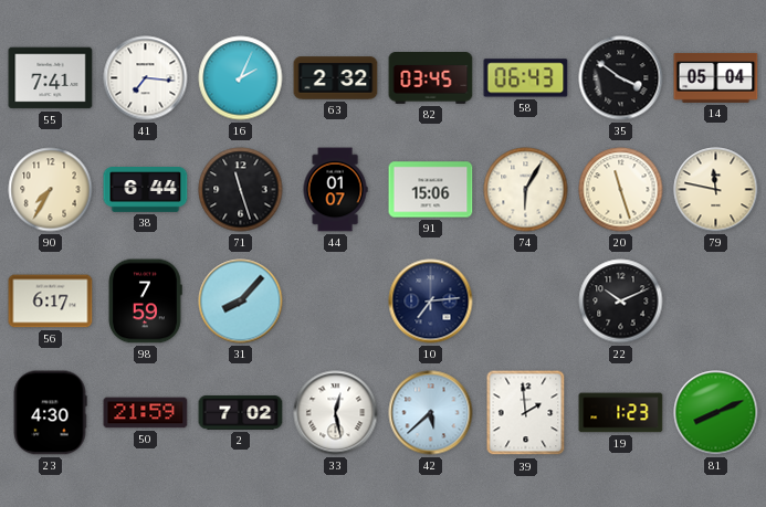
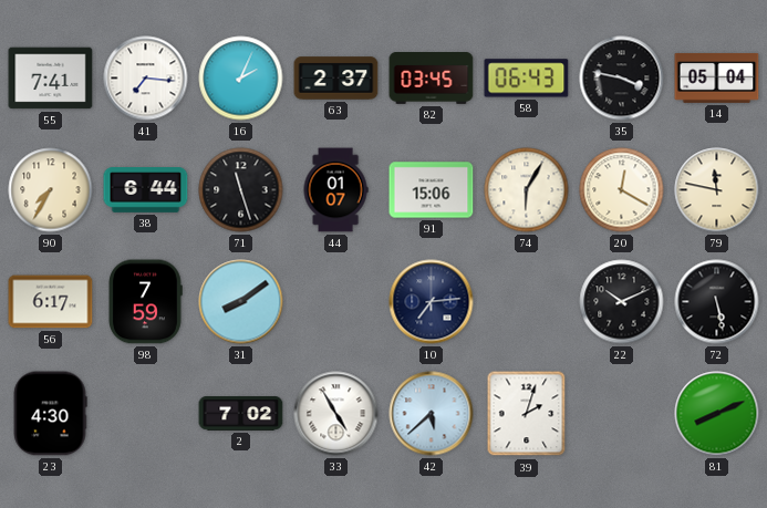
63: 2:32 -> 2:37
35: 3:51 -> 3:47
20: 11:27 -> 12:20
31: 8:07 -> 8:09
72: none -> 5:28
50: 21:59 -> none
33: 12:28 -> 4:55
39: 1:59 -> 2:03
19: 1:23 -> none
